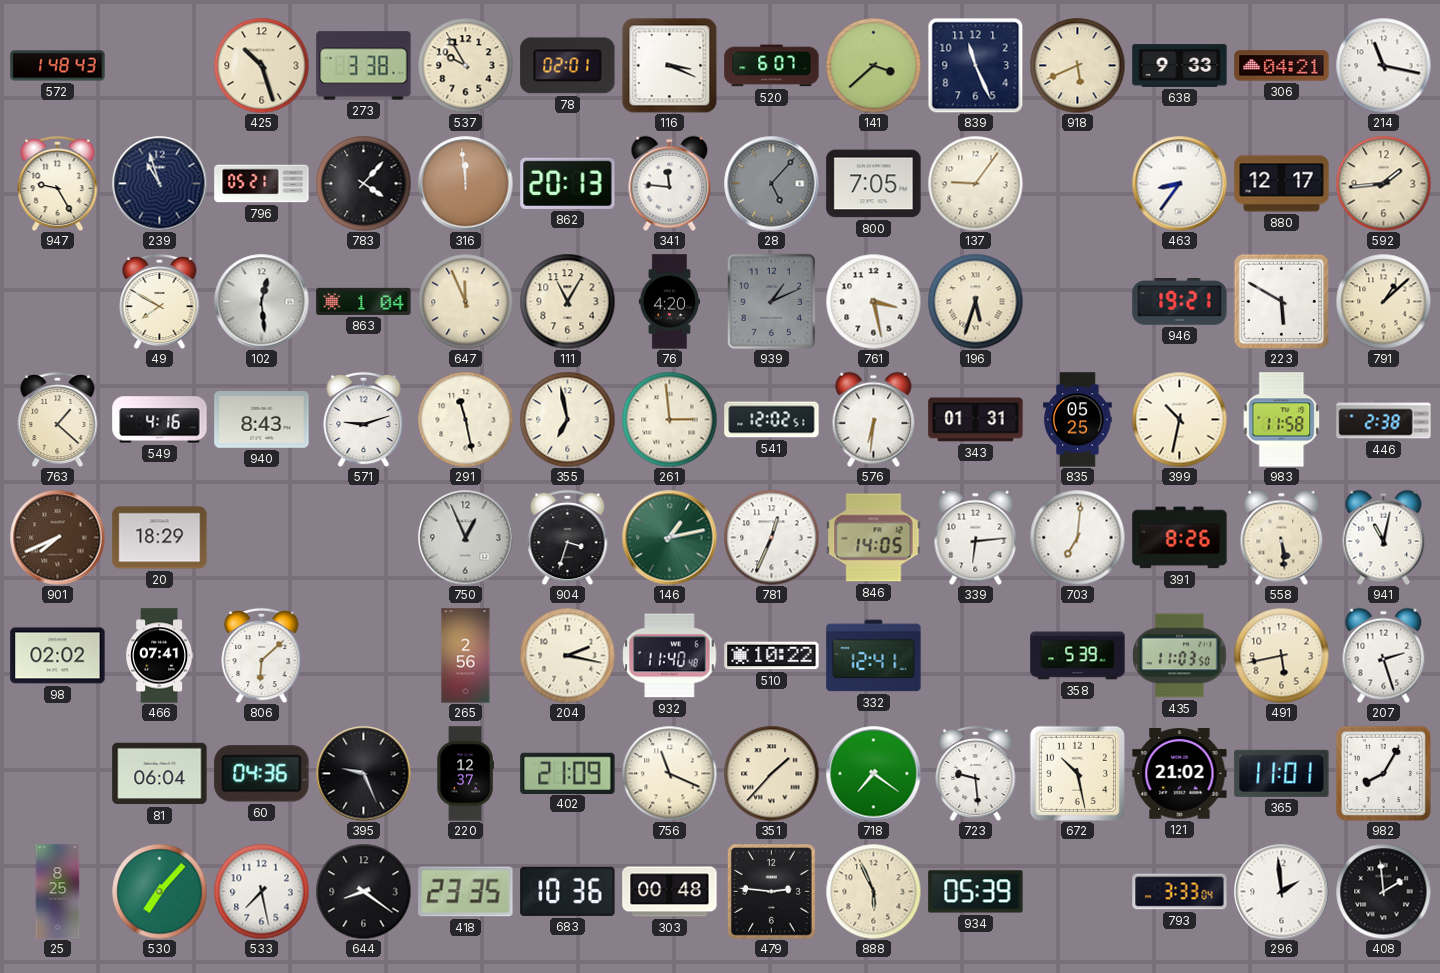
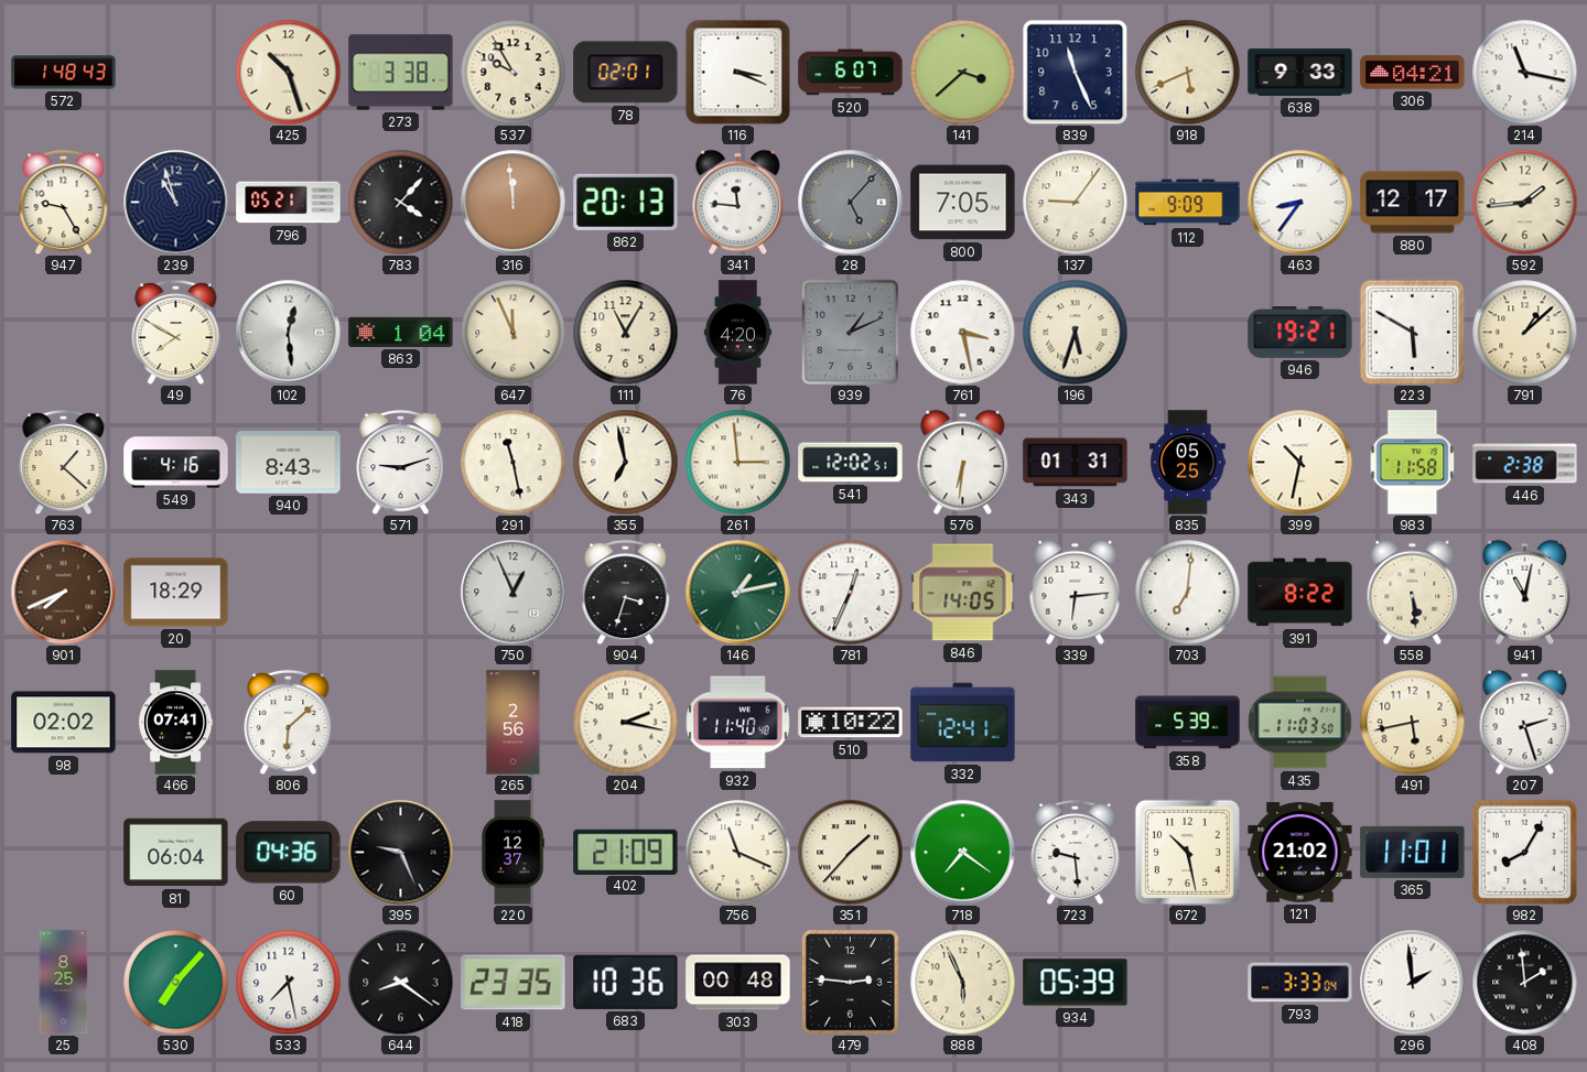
112: none -> 9:09
391: 8:26 -> 8:22
